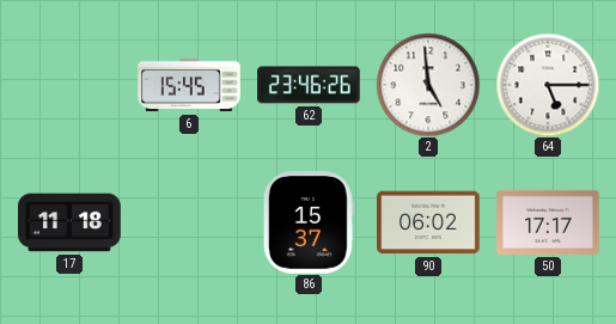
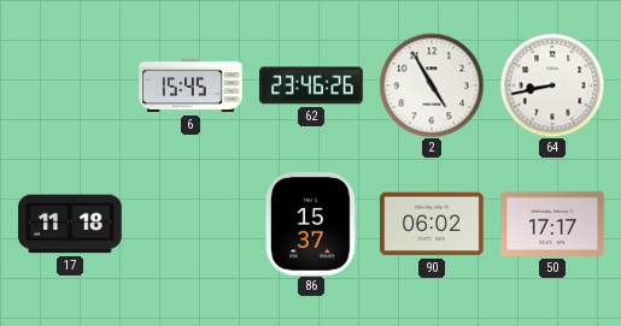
2: 4:59 -> 4:55
64: 5:15 -> 8:43
